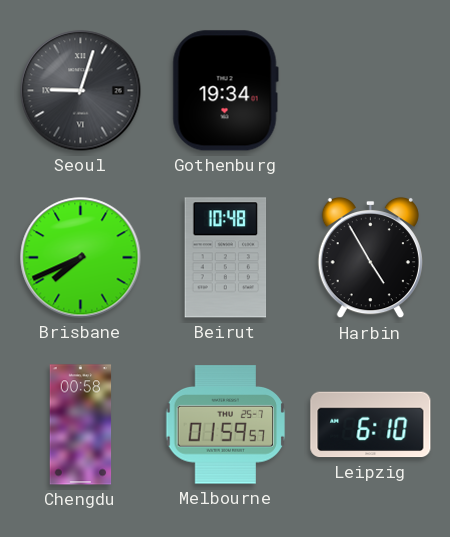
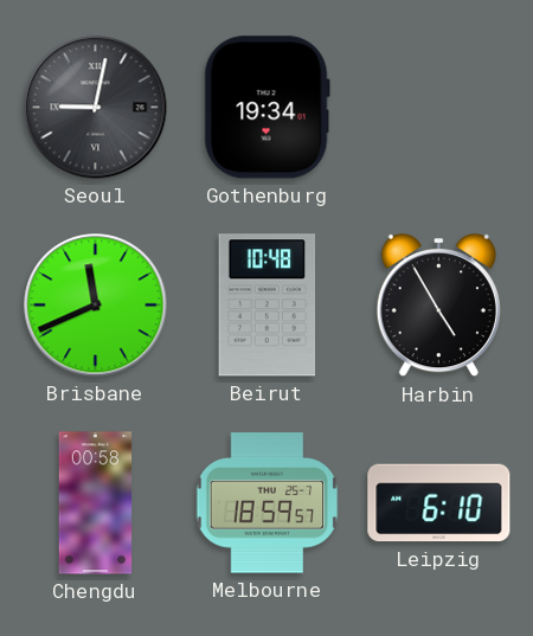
Seoul: 9:03 -> 9:02
Brisbane: 7:41 -> 11:41
Melbourne: 01:59 -> 18:59
